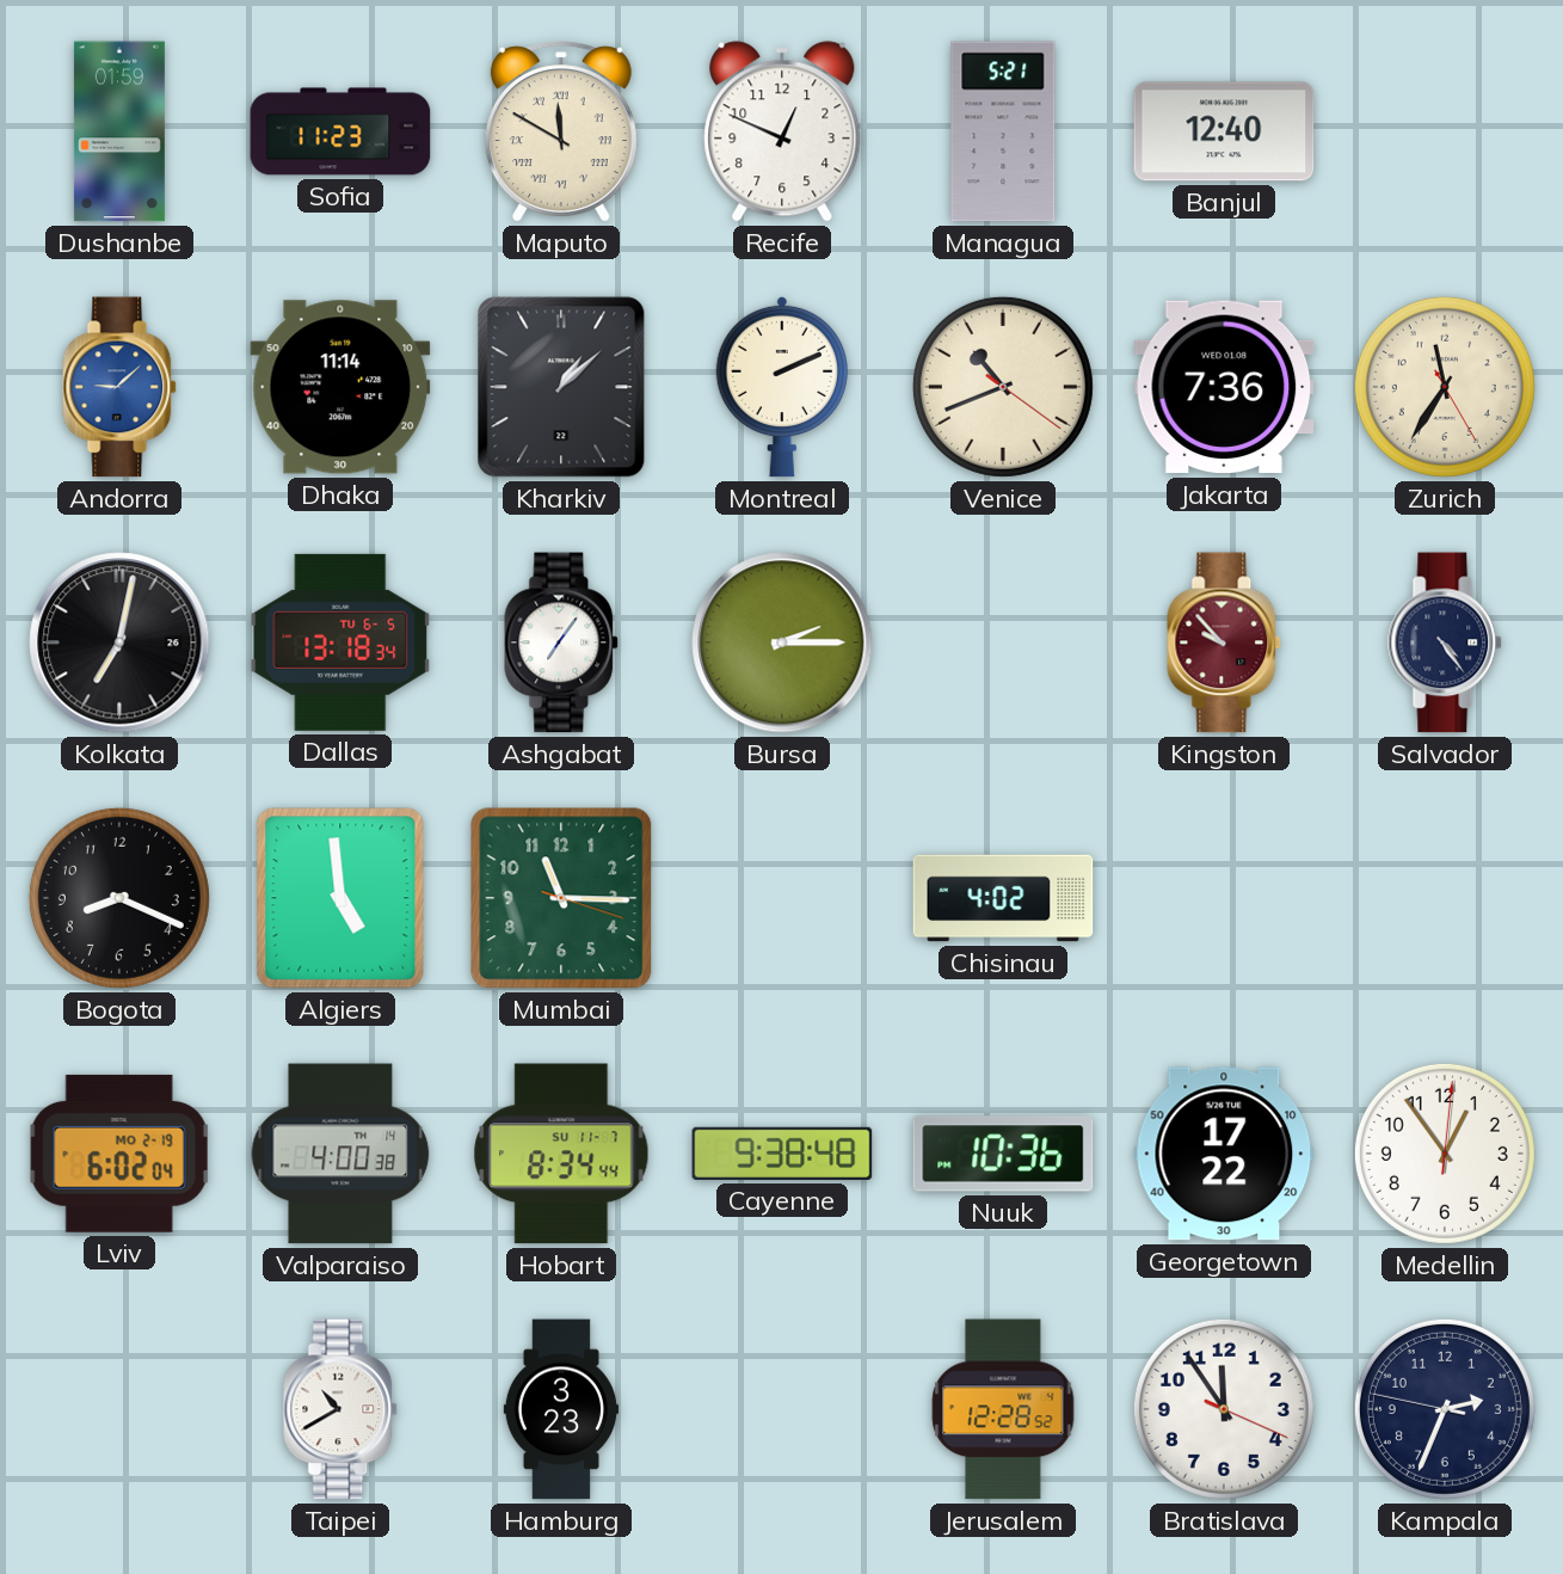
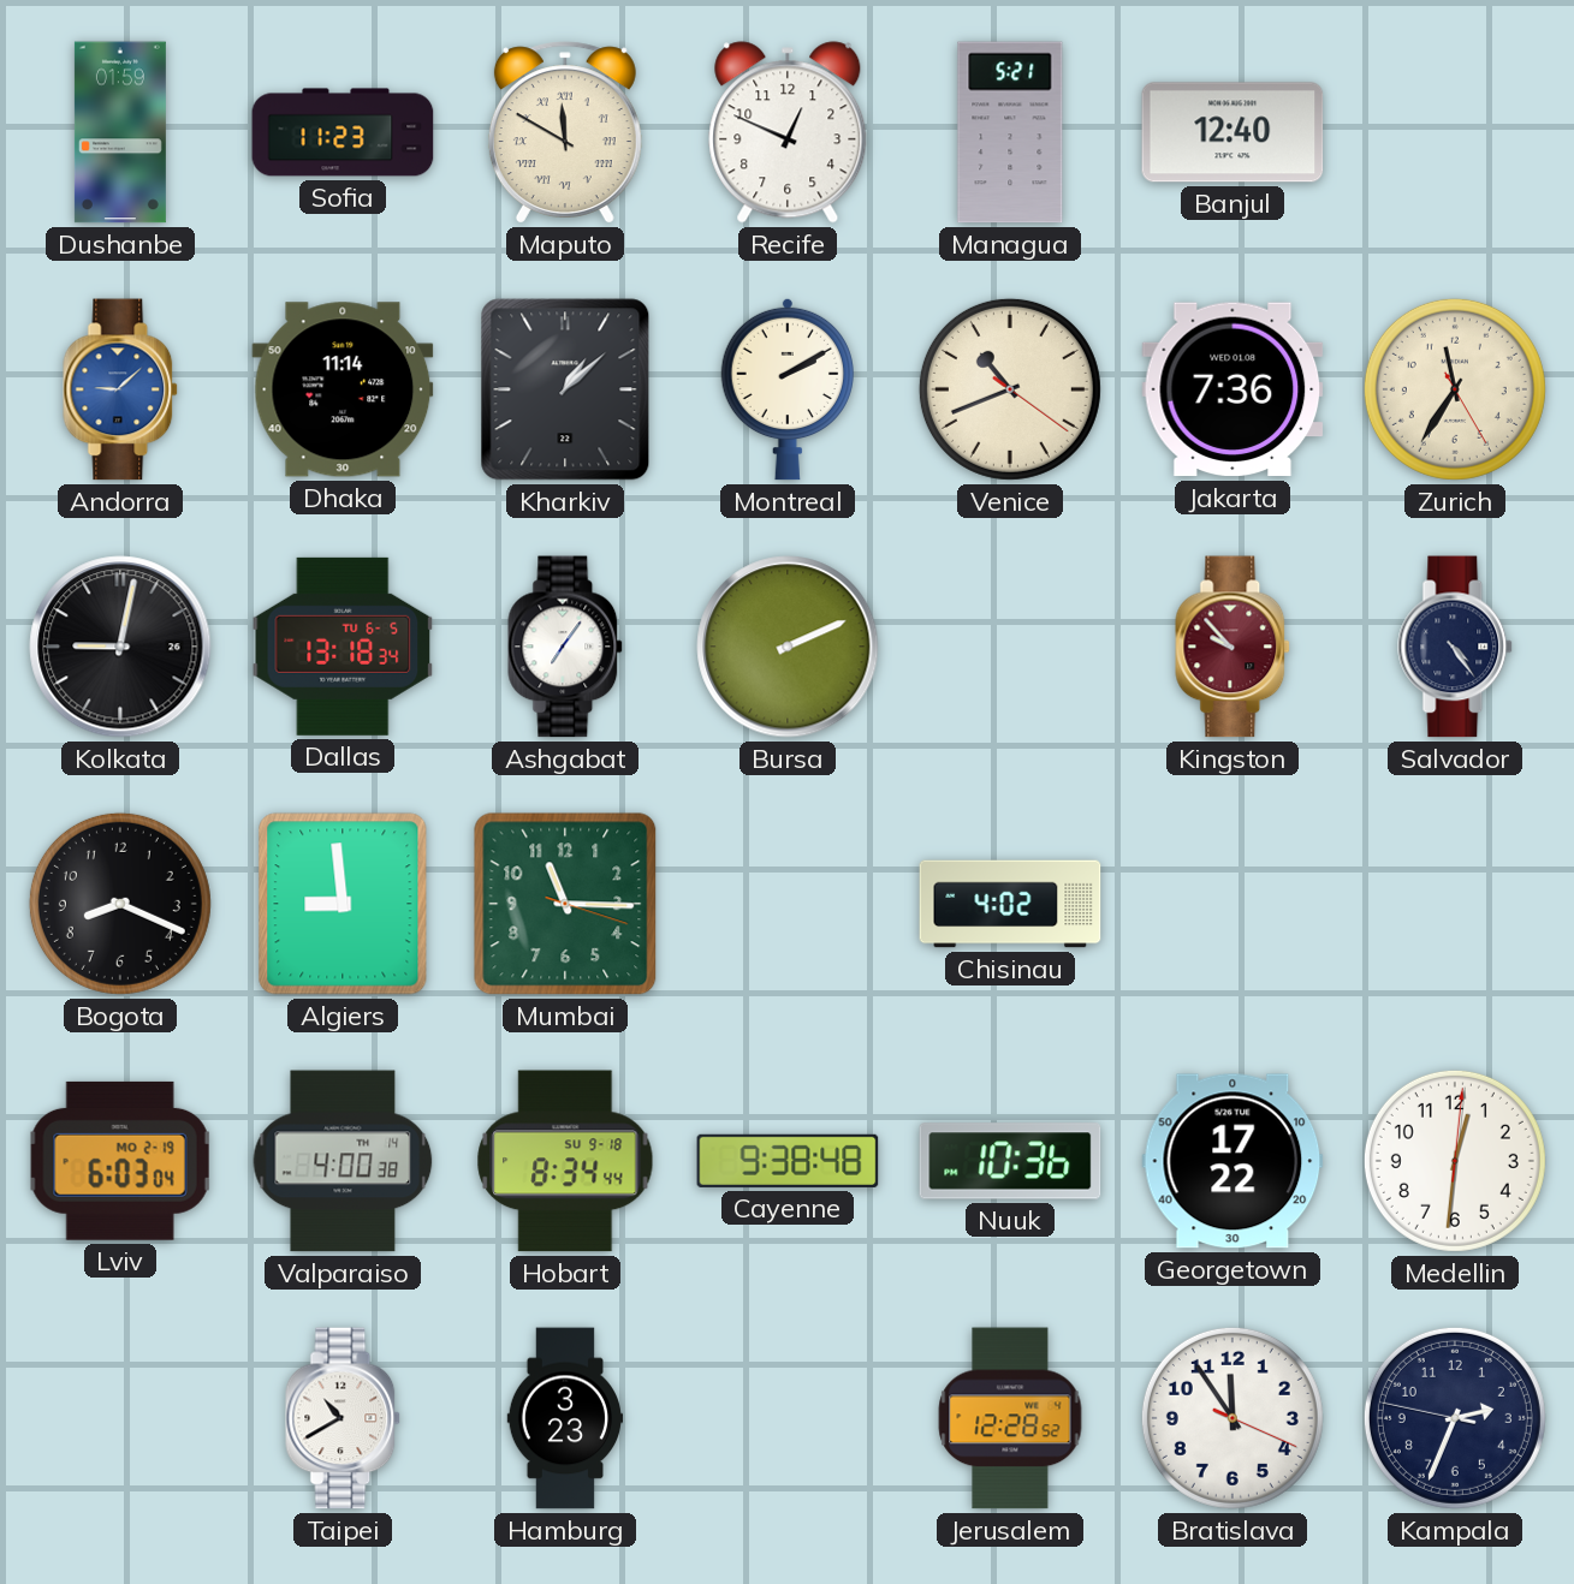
Montreal: 2:11 -> 2:10
Kolkata: 7:02 -> 9:02
Bursa: 2:15 -> 2:11
Algiers: 4:59 -> 8:59
Lviv: 6:02 -> 6:03
Hobart date: SU 11-7 -> SU 9-18
Medellin: 12:54 -> 12:31
